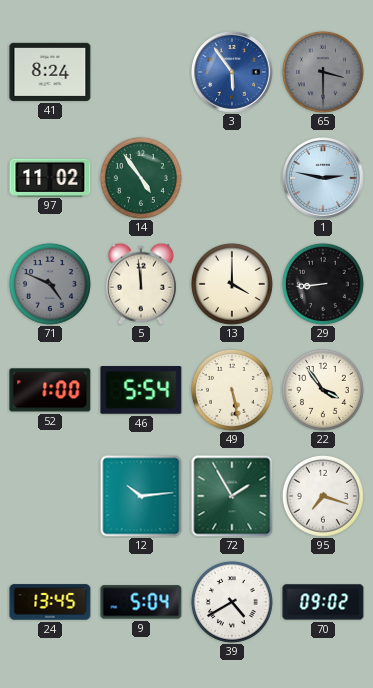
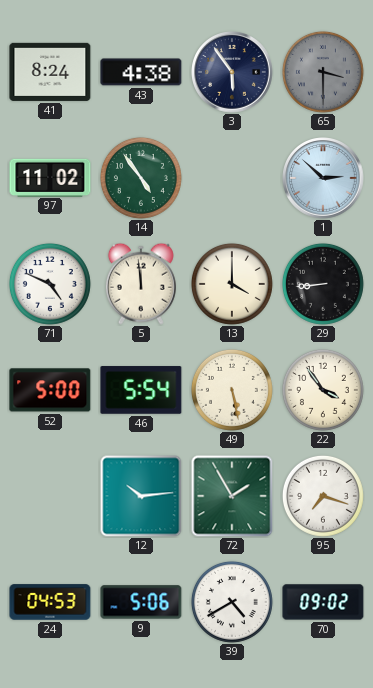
43: none -> 4:38
3 dial: blue -> navy
1: 2:47 -> 2:52
71 dial: grey -> white
52: 1:00 -> 5:00
24: 13:45 -> 04:53
9: 5:04 -> 5:06
